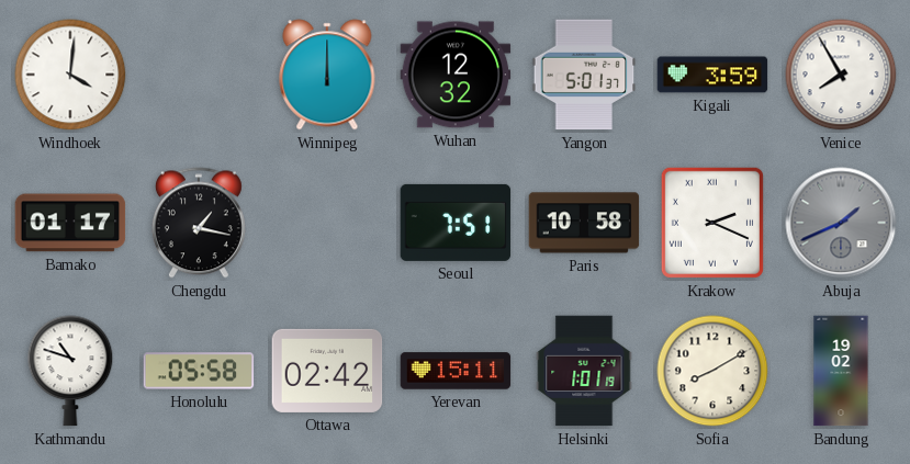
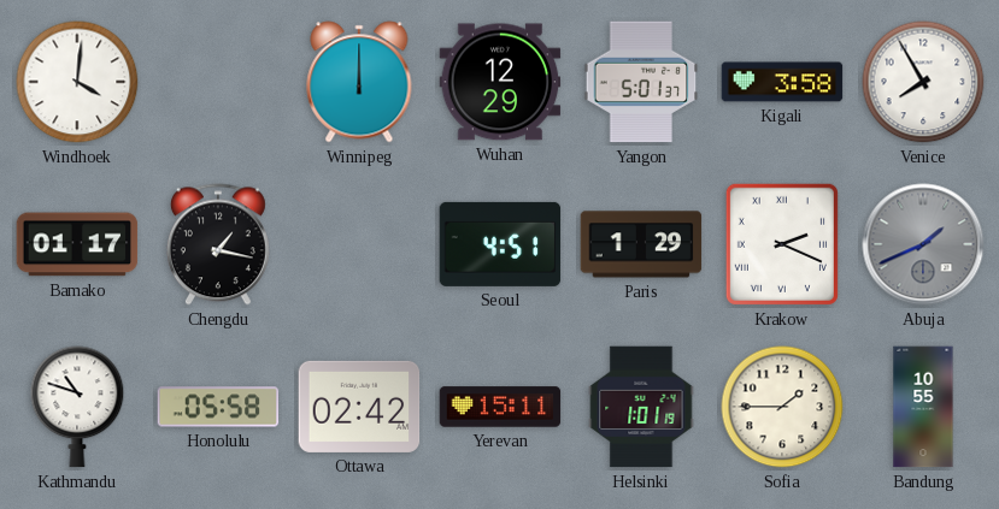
Wuhan: 12:32 -> 12:29
Kigali: 3:59 -> 3:58
Seoul: 7:51 -> 4:51
Paris: 10:58 -> 1:29
Sofia: 8:10 -> 1:45
Bandung: 19:02 -> 10:55
